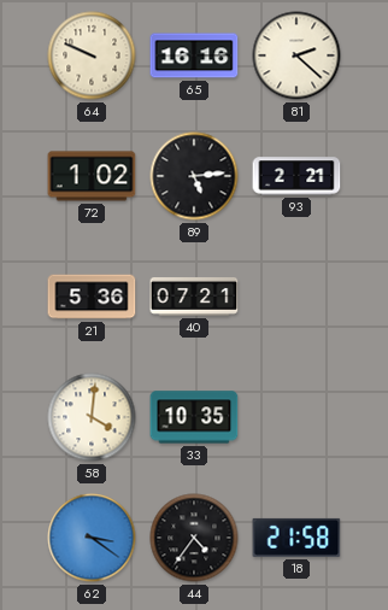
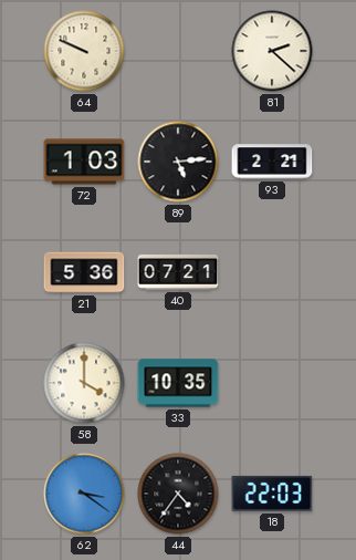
65: 16:16 -> none
72: 1:02 -> 1:03
58: 4:01 -> 4:00
18: 21:58 -> 22:03
